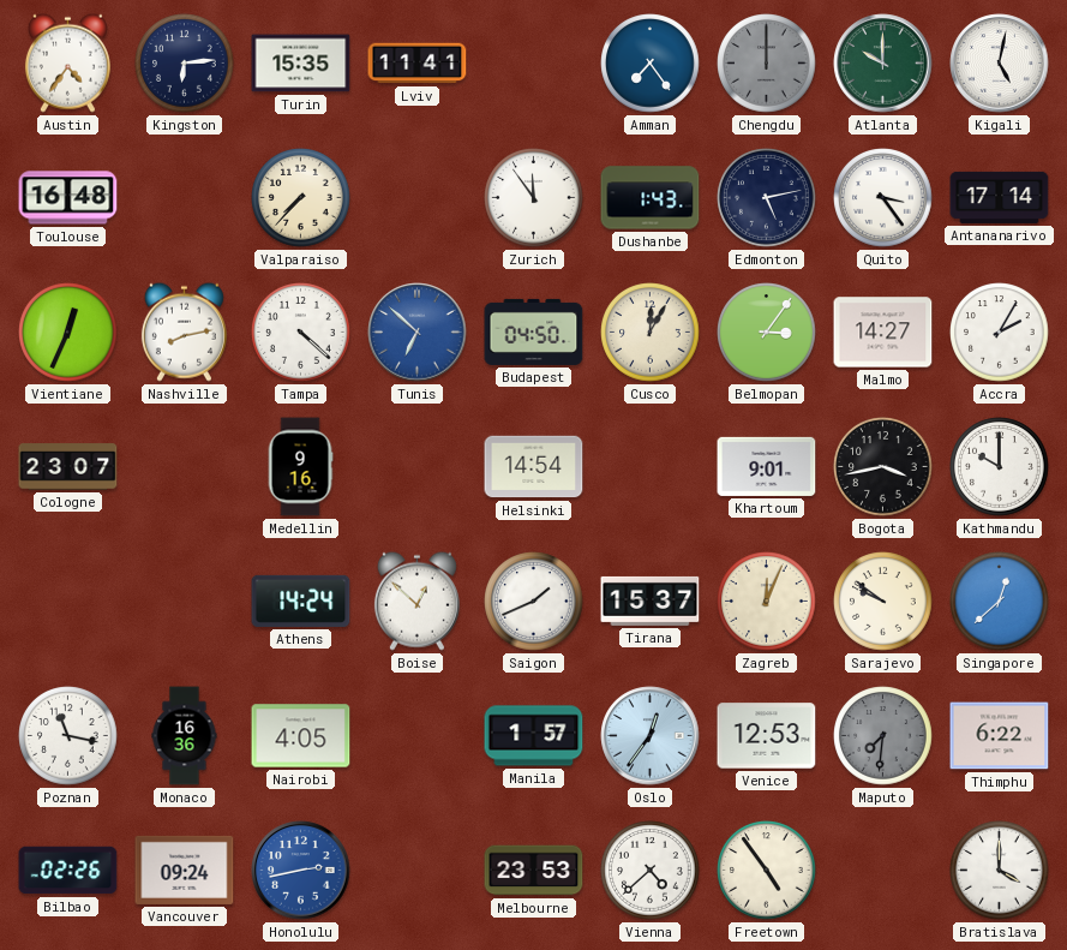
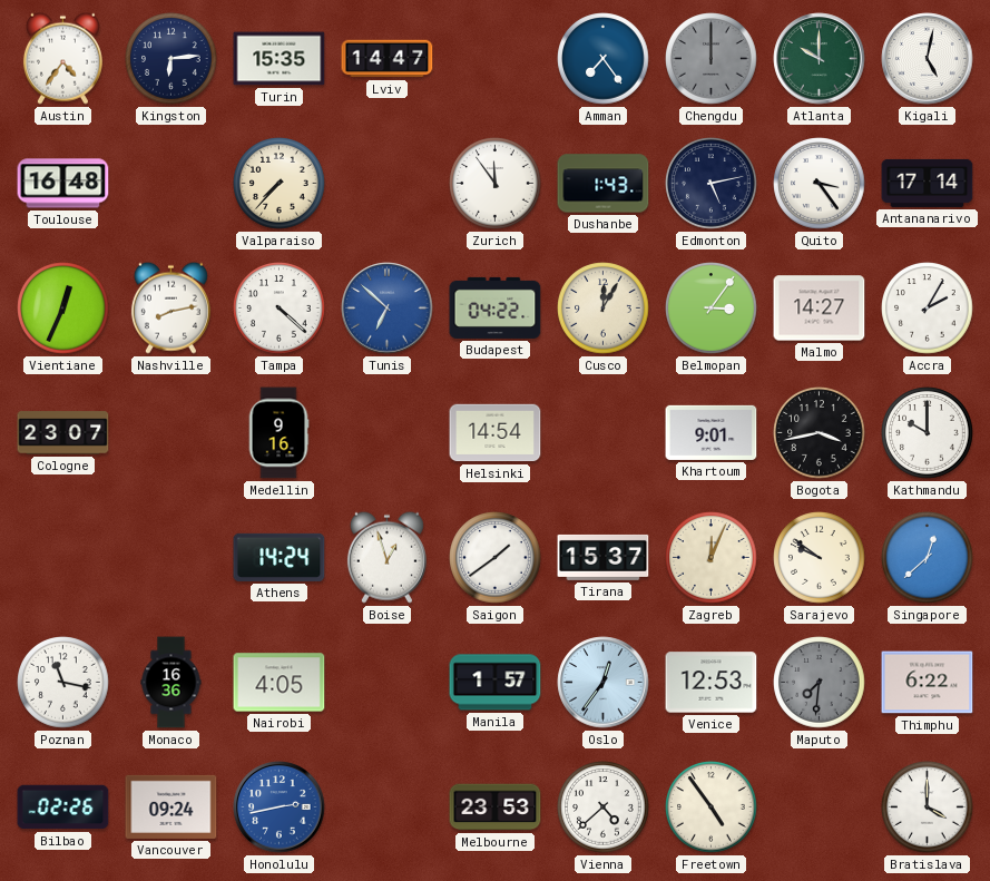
Lviv: 11:41 -> 14:47
Budapest: 04:50 -> 04:22
Boise: 12:52 -> 12:57
Saigon: 1:41 -> 1:39
